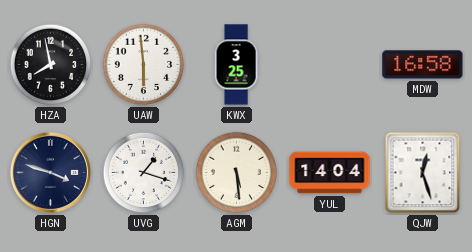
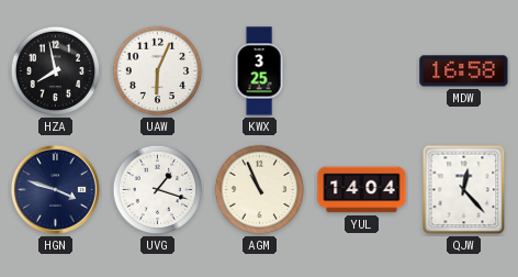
UAW: 5:59 -> 6:04
AGM: 5:29 -> 10:56
QJW: 12:27 -> 12:23
